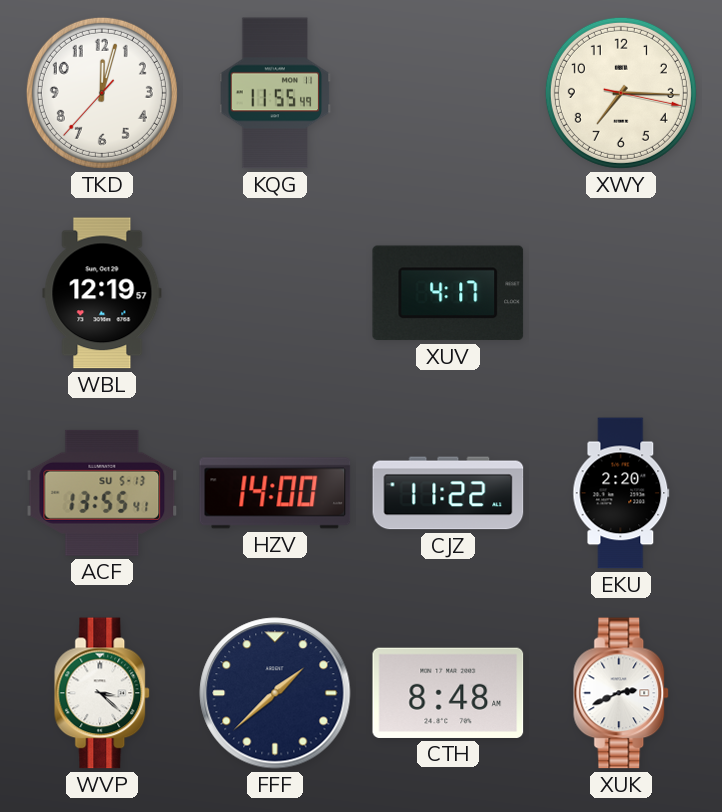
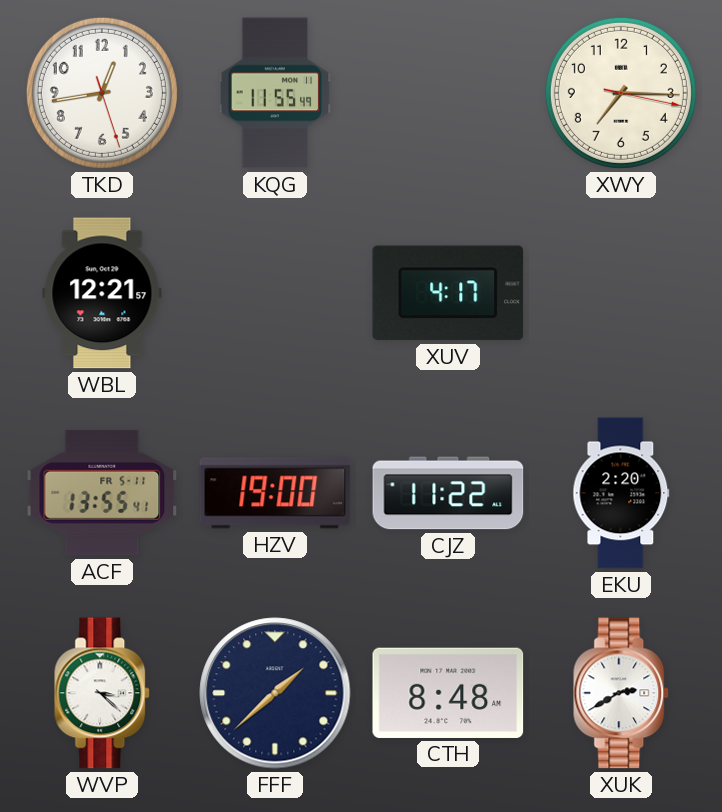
TKD: 12:02 -> 12:43
WBL: 12:19 -> 12:21
ACF date: SU 5-13 -> FR 5-11
HZV: 14:00 -> 19:00
XUK: 2:41 -> 2:40
